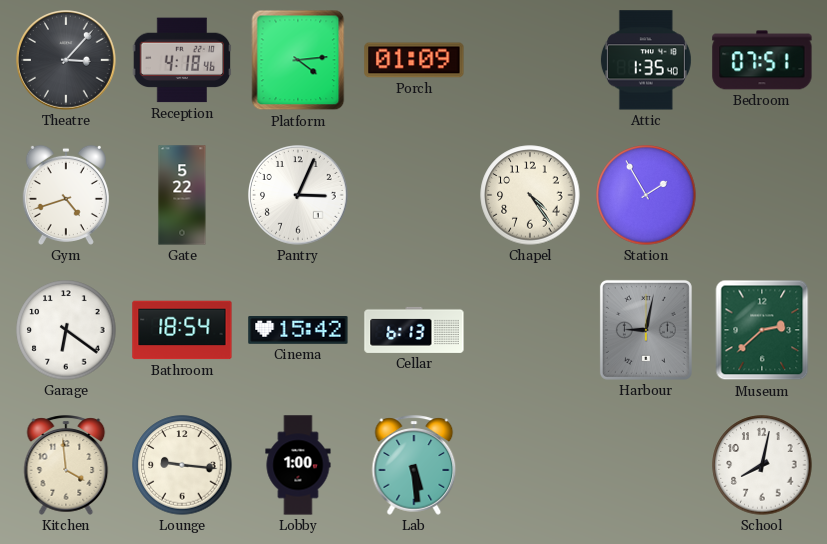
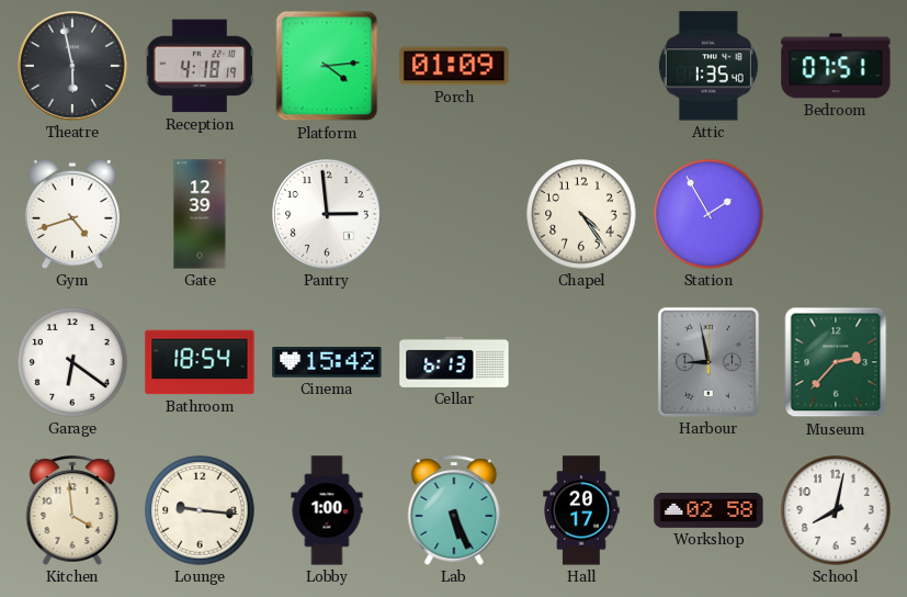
Theatre: 3:07 -> 5:58
Reception: 4:18:46 -> 4:18:19
Gate: 5:22 -> 12:39
Pantry: 3:04 -> 2:59
Harbour: 9:02 -> 8:58
Museum: 2:38 -> 2:37
Lab: 5:29 -> 5:26
Hall: none -> 20:17
Workshop: none -> 02:58
